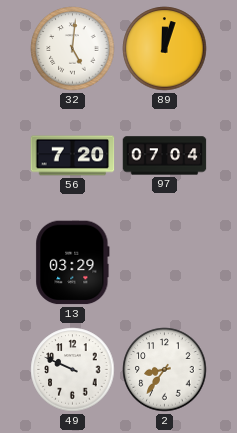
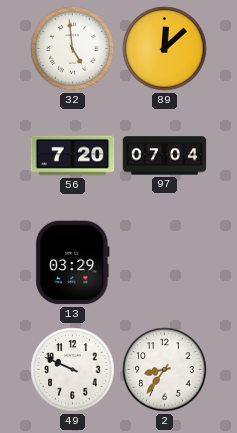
32: 5:01 -> 4:59
89: 12:03 -> 12:08
